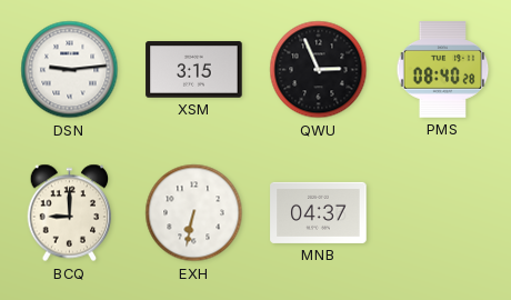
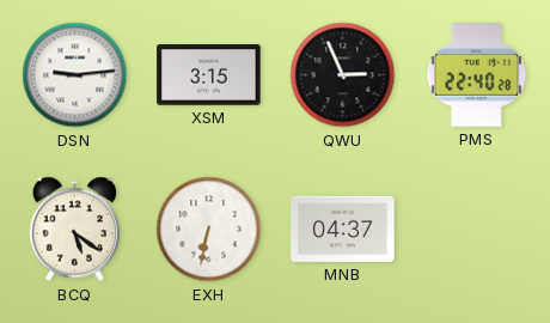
PMS: 08:40 -> 22:40
BCQ: 9:00 -> 5:21
